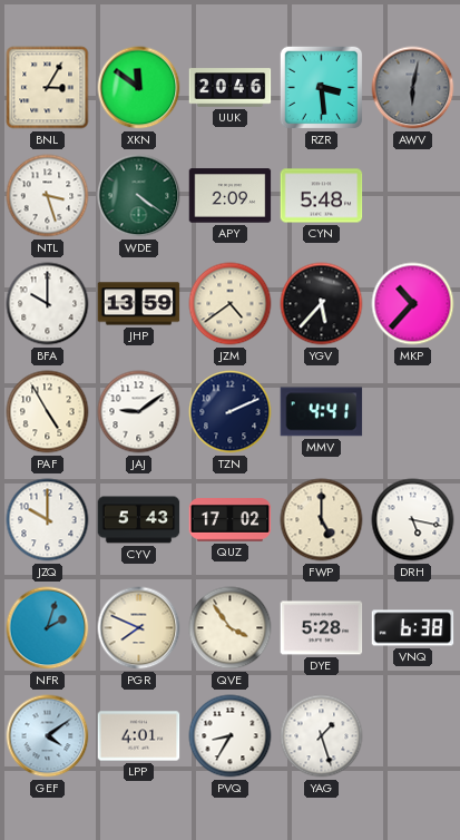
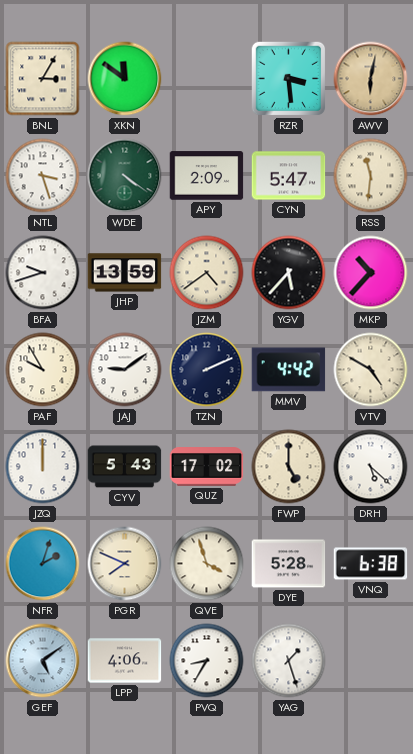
UUK: 20:46 -> none
AWV dial: grey -> champagne
CYN: 5:48 -> 5:47
RSS: none -> 11:31
BFA: 10:00 -> 9:42
PAF: 4:55 -> 9:55
MMV: 4:41 -> 4:42
VTV: none -> 4:50
JZQ: 10:00 -> 12:00
DRH: 5:17 -> 5:22
QVE: 3:54 -> 3:57
GEF: 4:09 -> 5:09
LPP: 4:01 -> 4:06
